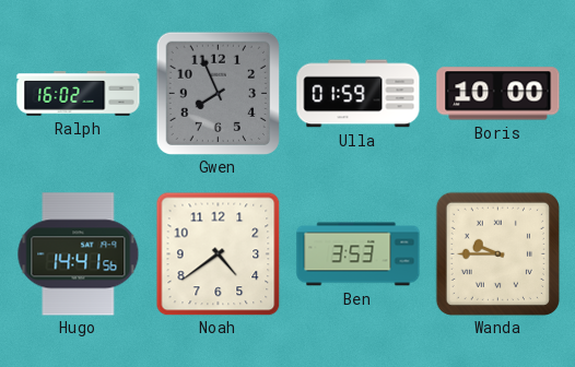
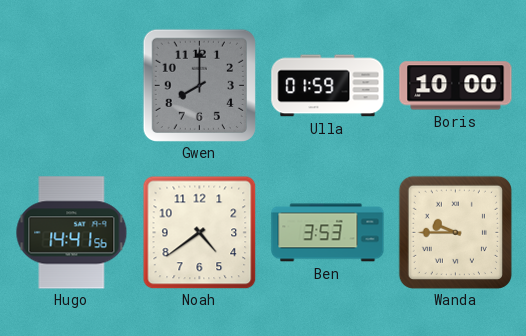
Ralph: 16:02 -> none
Gwen: 7:56 -> 8:00
